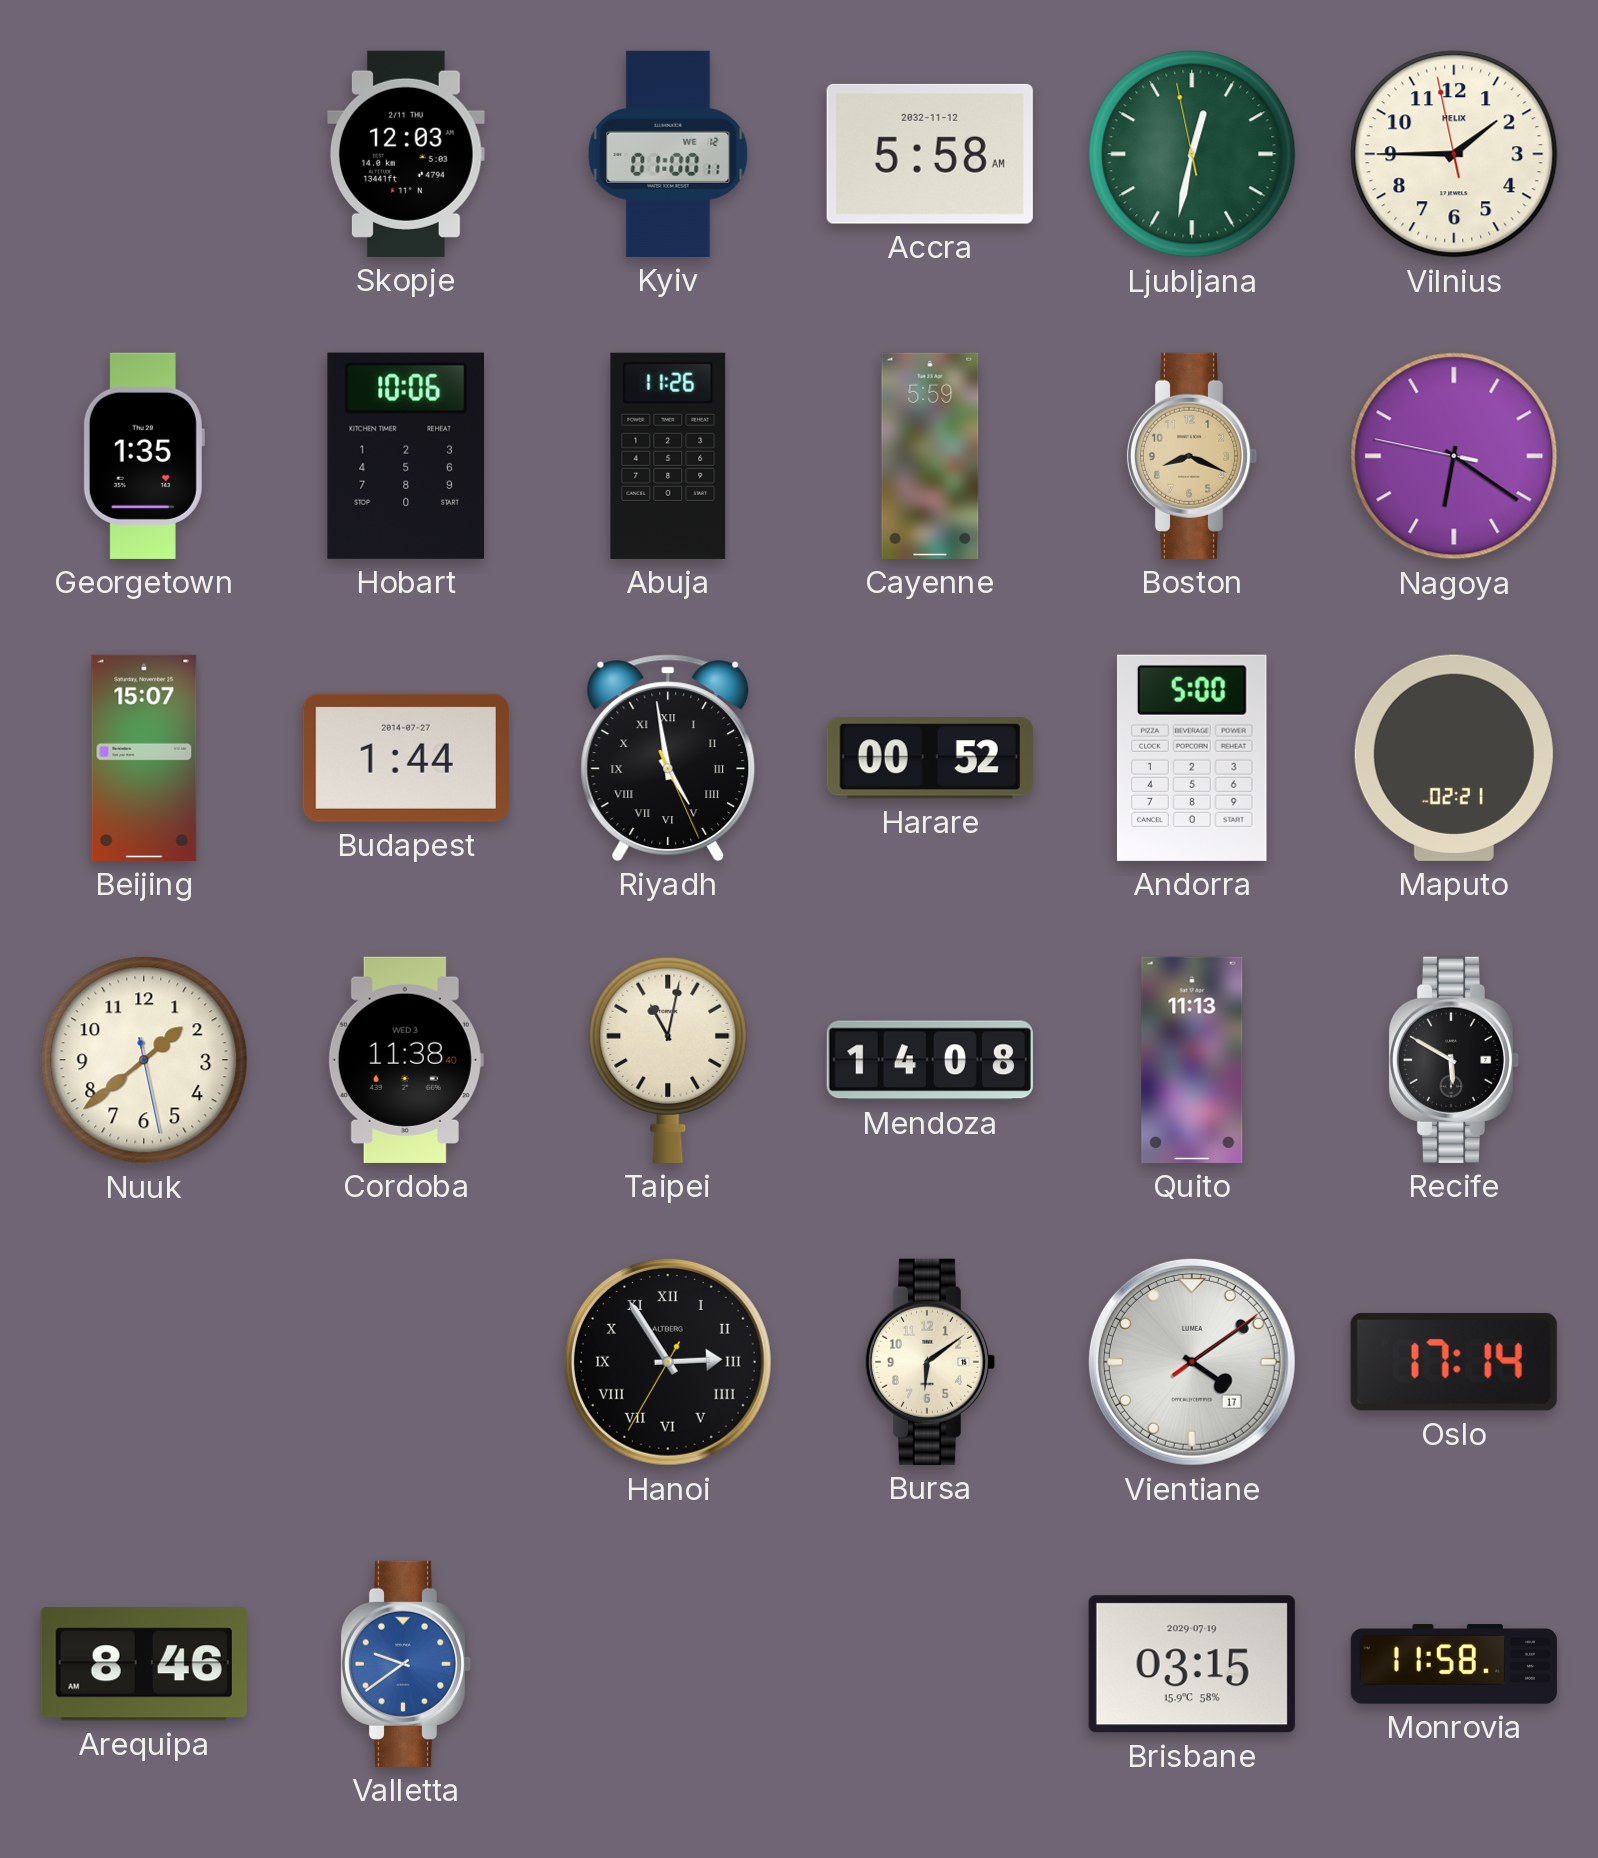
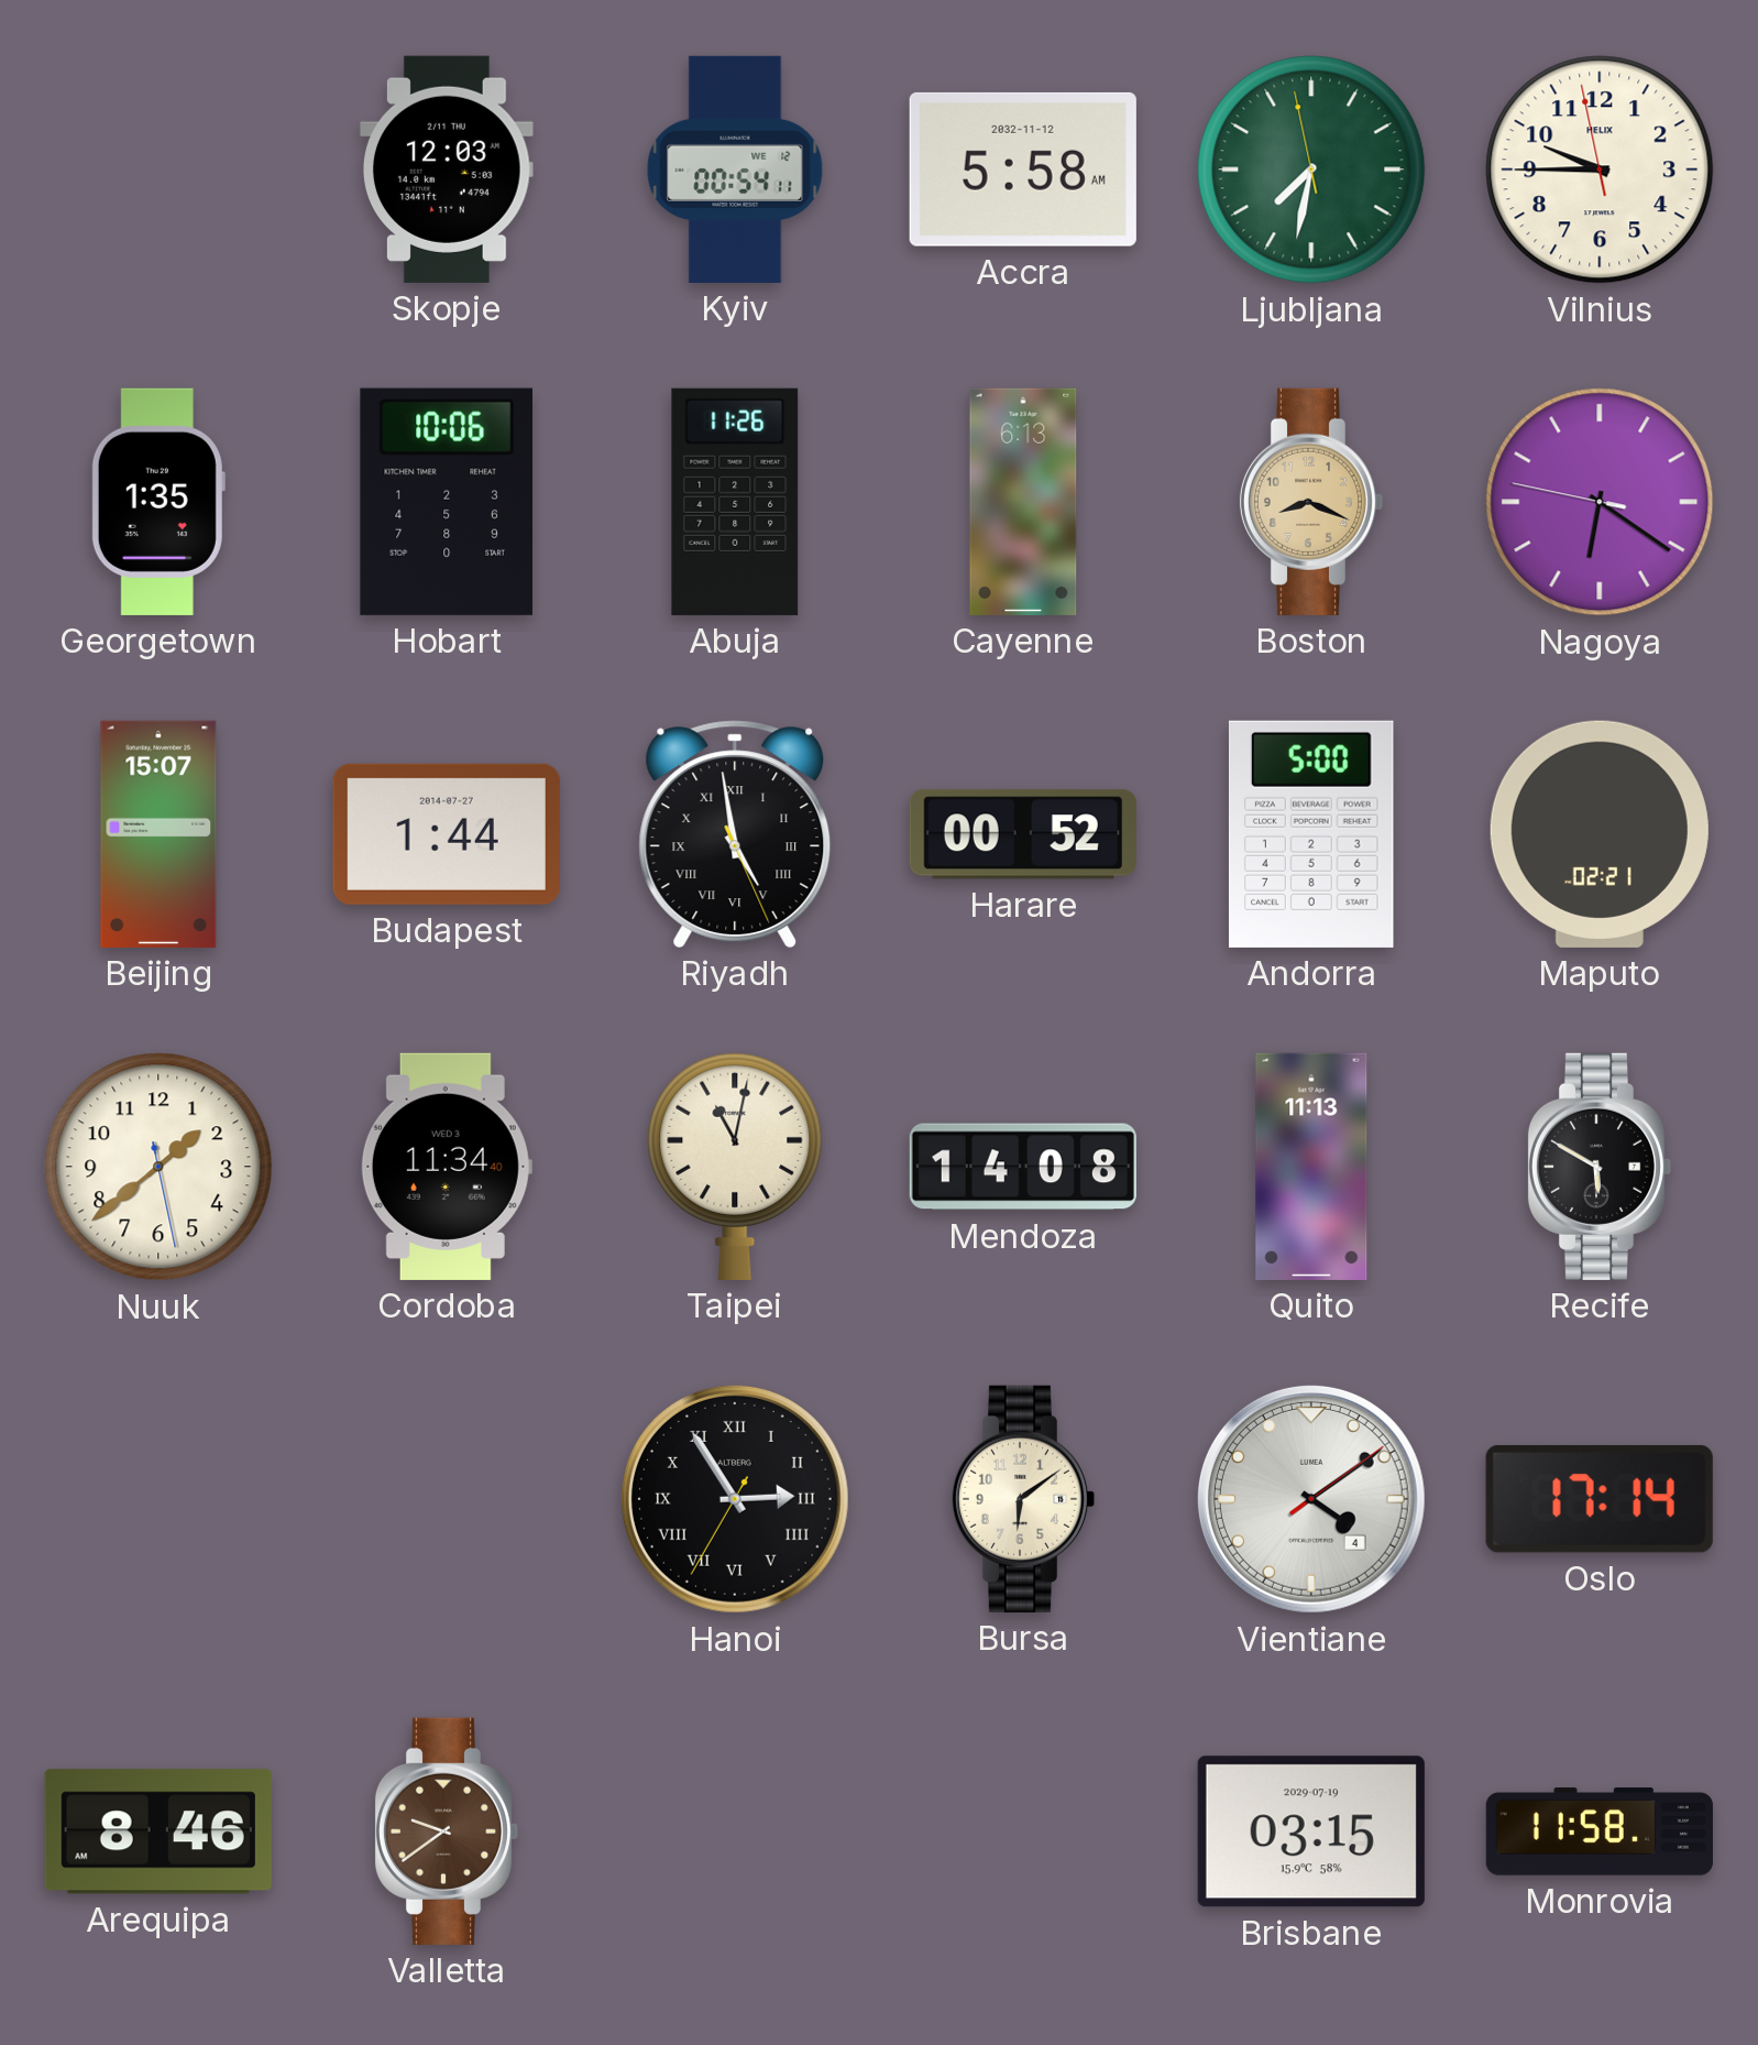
Kyiv: 01:00 -> 00:54
Ljubljana: 12:31 -> 7:31
Vilnius: 1:44 -> 9:44
Cayenne: 5:59 -> 6:13
Cordoba: 11:38 -> 11:34
Vientiane date: 17 -> 4
Valletta dial: blue -> brown
